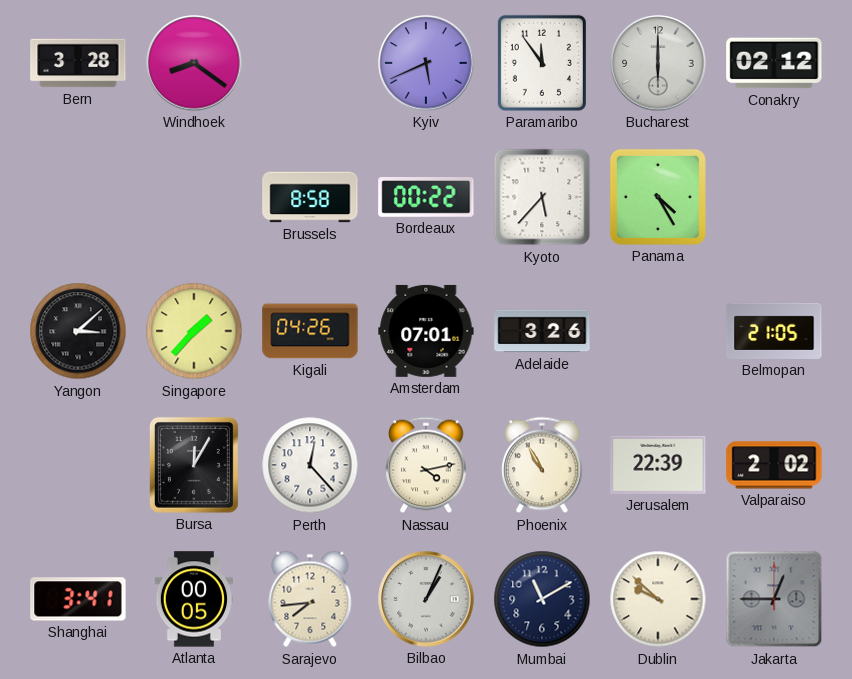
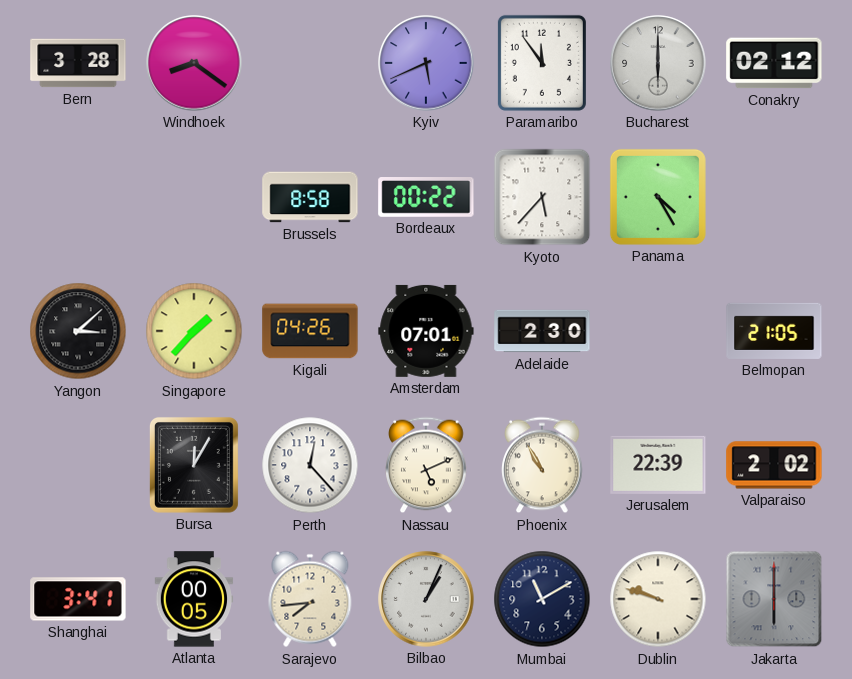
Adelaide: 3:26 -> 2:30
Nassau: 4:13 -> 5:11
Dublin: 9:52 -> 9:48
Jakarta: 12:45 -> 6:00
